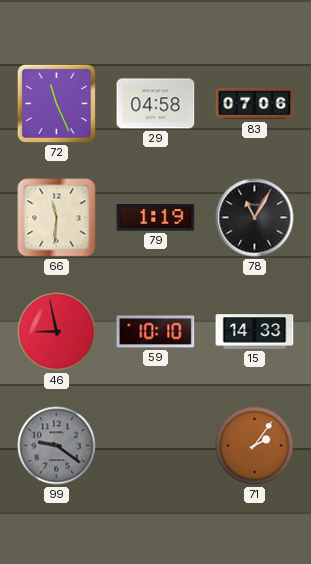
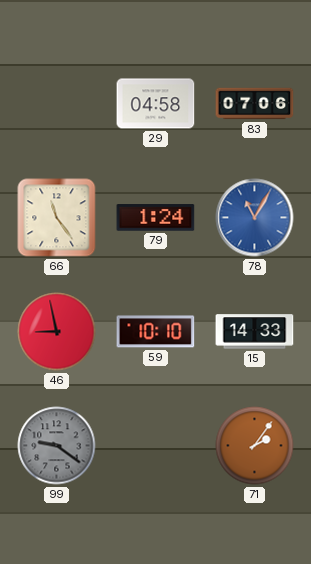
72: 11:26 -> none
66: 11:31 -> 11:24
79: 1:19 -> 1:24
78 dial: black -> blue
